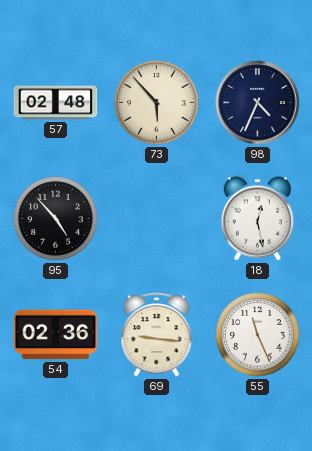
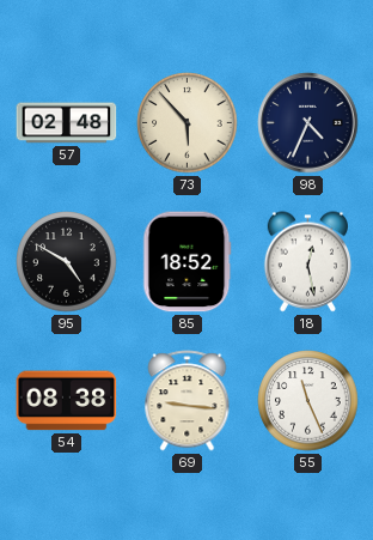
95: 4:53 -> 4:50
85: none -> 18:52
54: 02:36 -> 08:38
